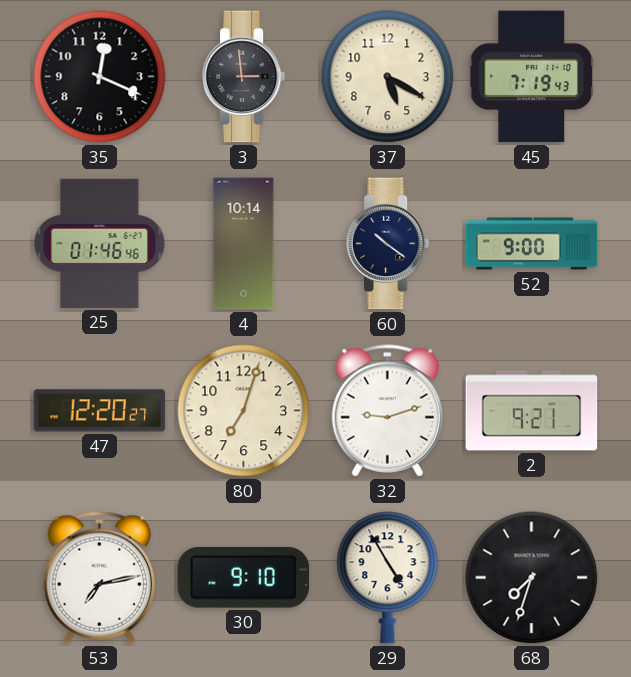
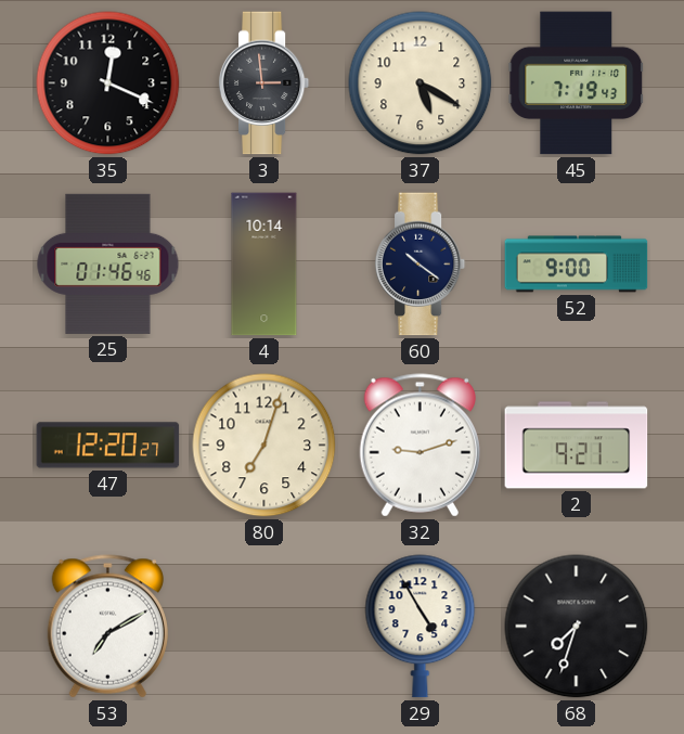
53: 7:13 -> 7:10
30: 9:10 -> none
